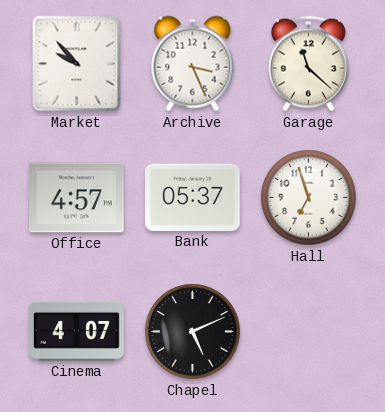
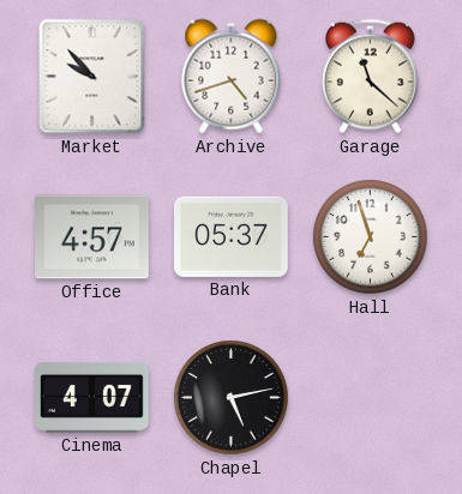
Archive: 3:26 -> 4:42
Chapel: 5:11 -> 5:13
